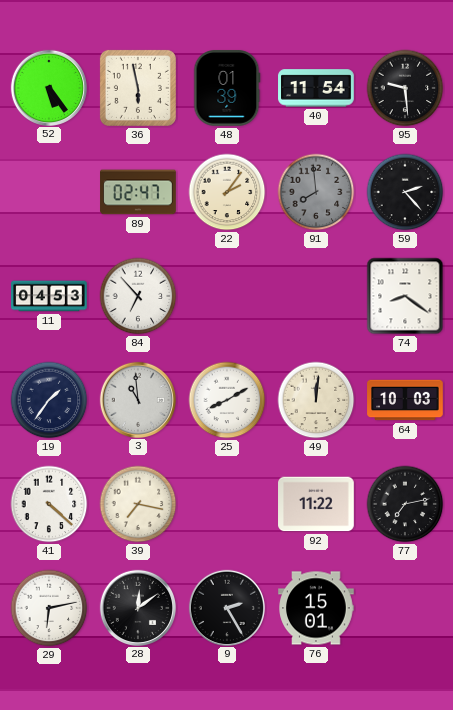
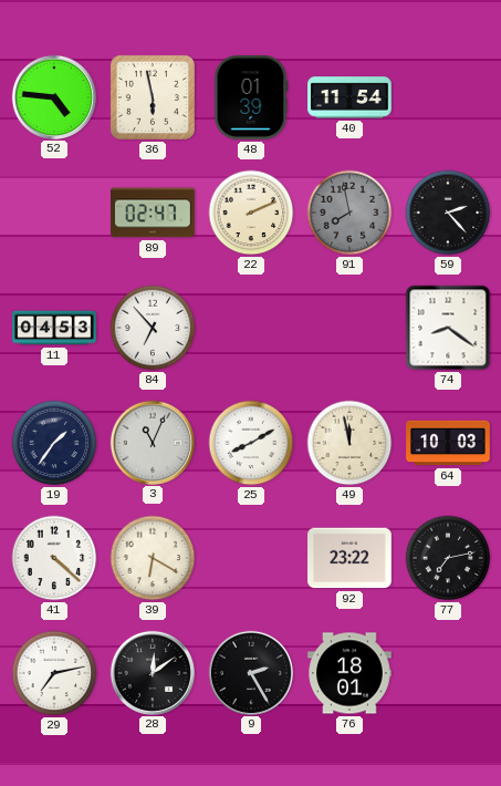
52: 5:24 -> 4:46
95: 9:29 -> none
22: 2:06 -> 2:11
91: 7:59 -> 7:58
3: 10:59 -> 11:04
49: 12:01 -> 11:58
39: 7:17 -> 6:20
92: 11:22 -> 23:22
29: 6:13 -> 7:13
76: 15:01 -> 18:01
